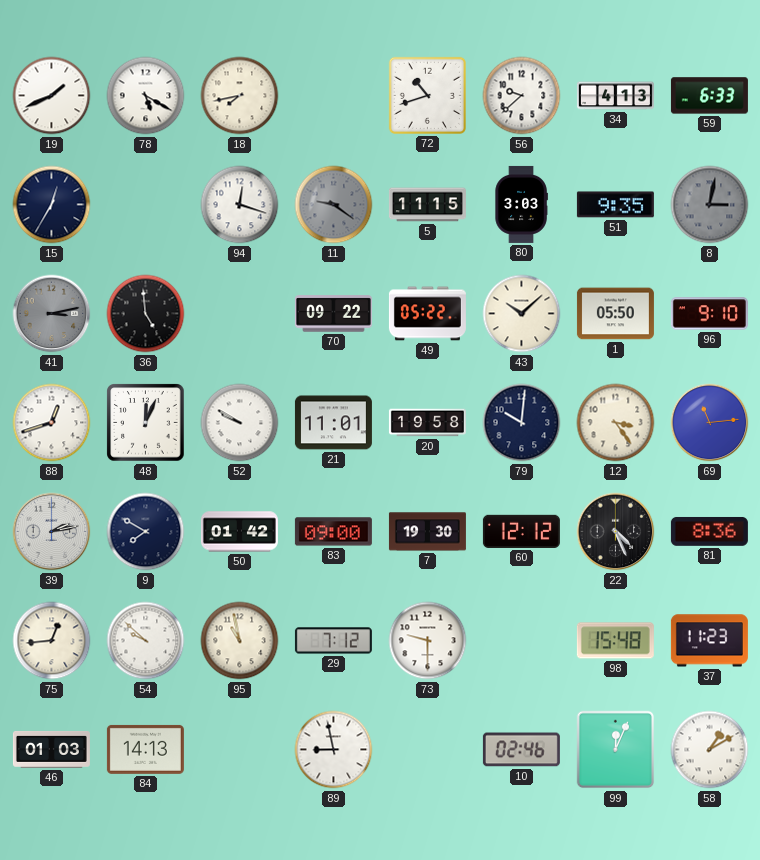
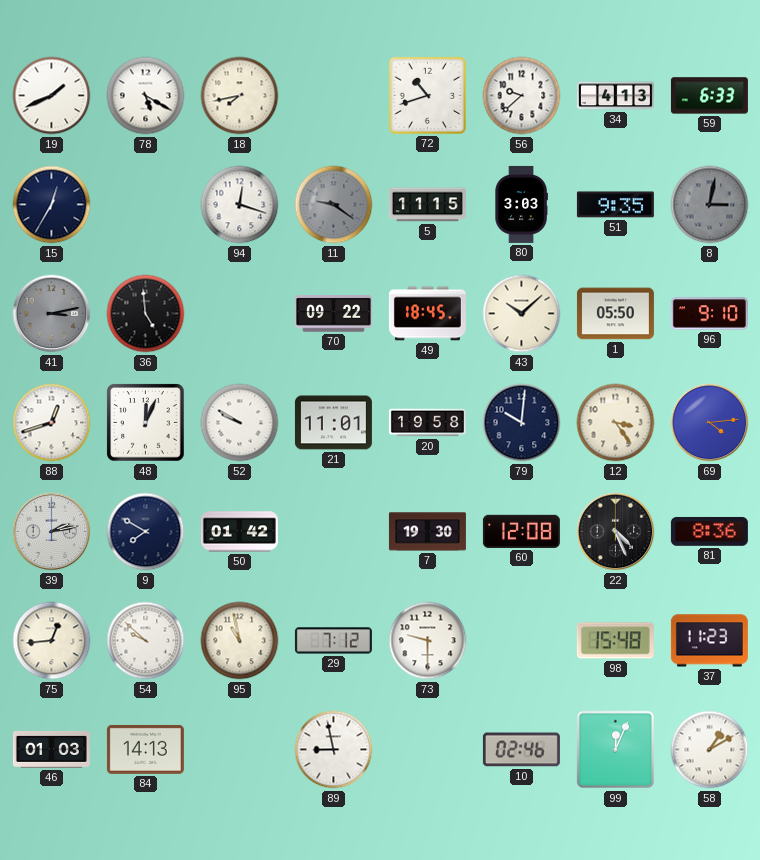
49: 05:22 -> 18:45
69: 11:14 -> 4:14
83: 09:00 -> none
60: 12:12 -> 12:08
